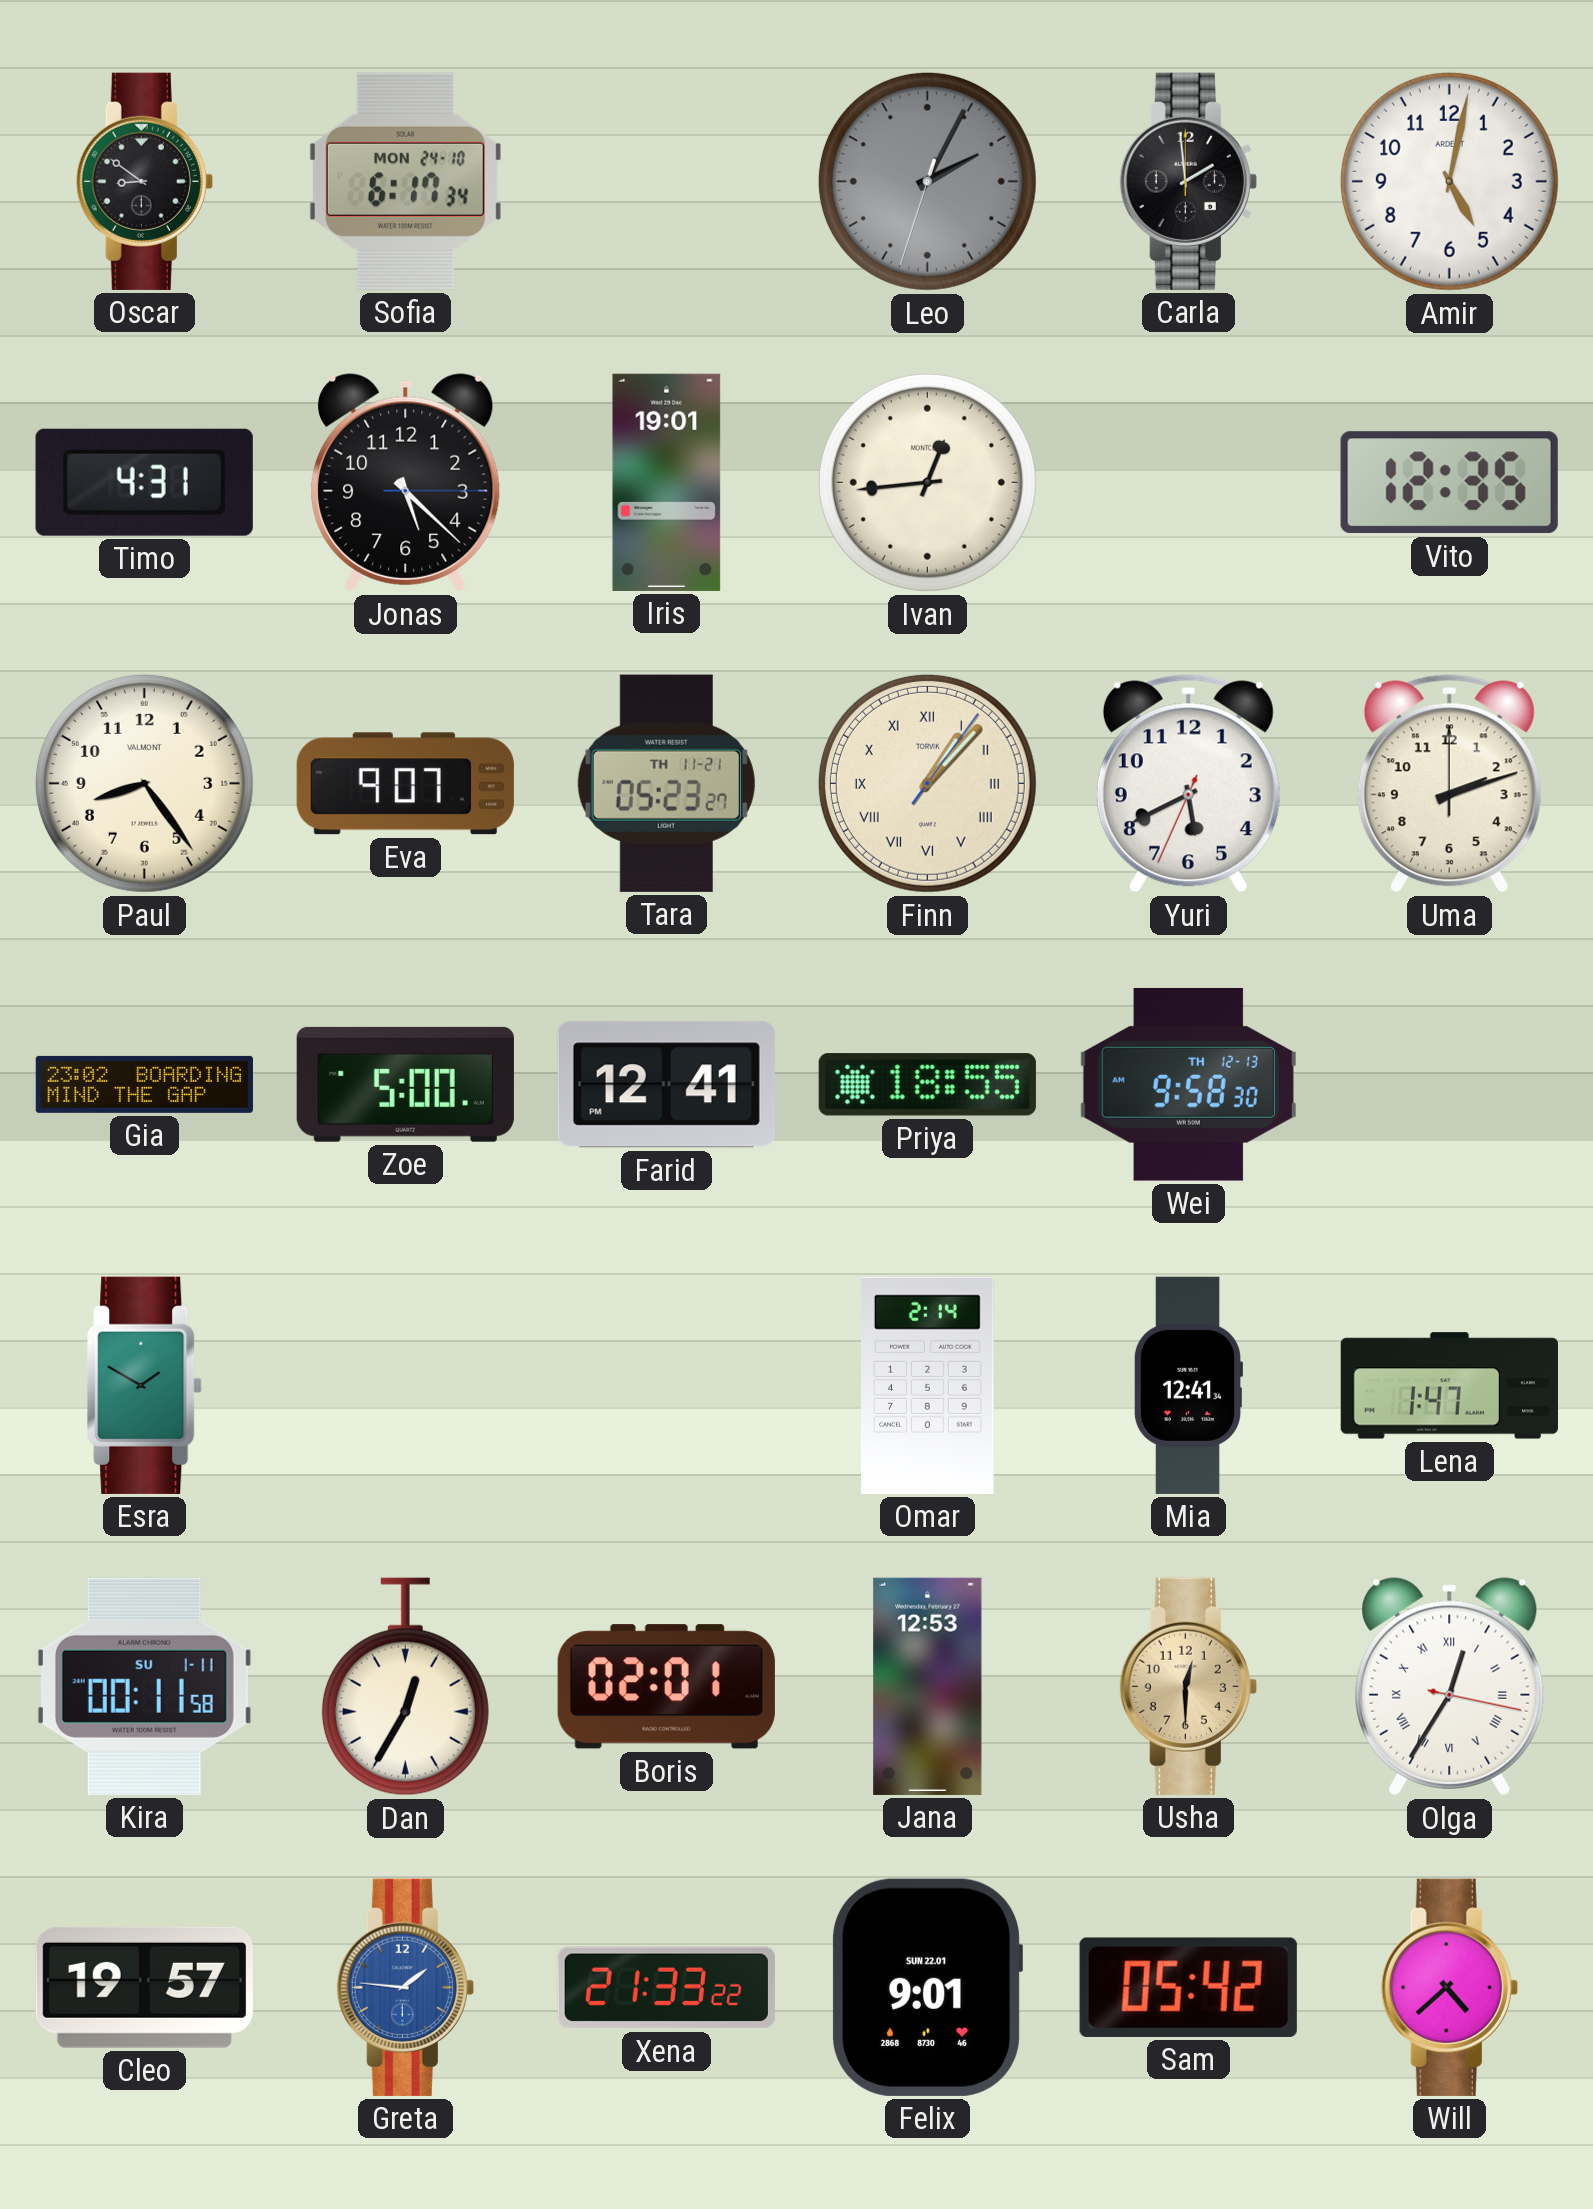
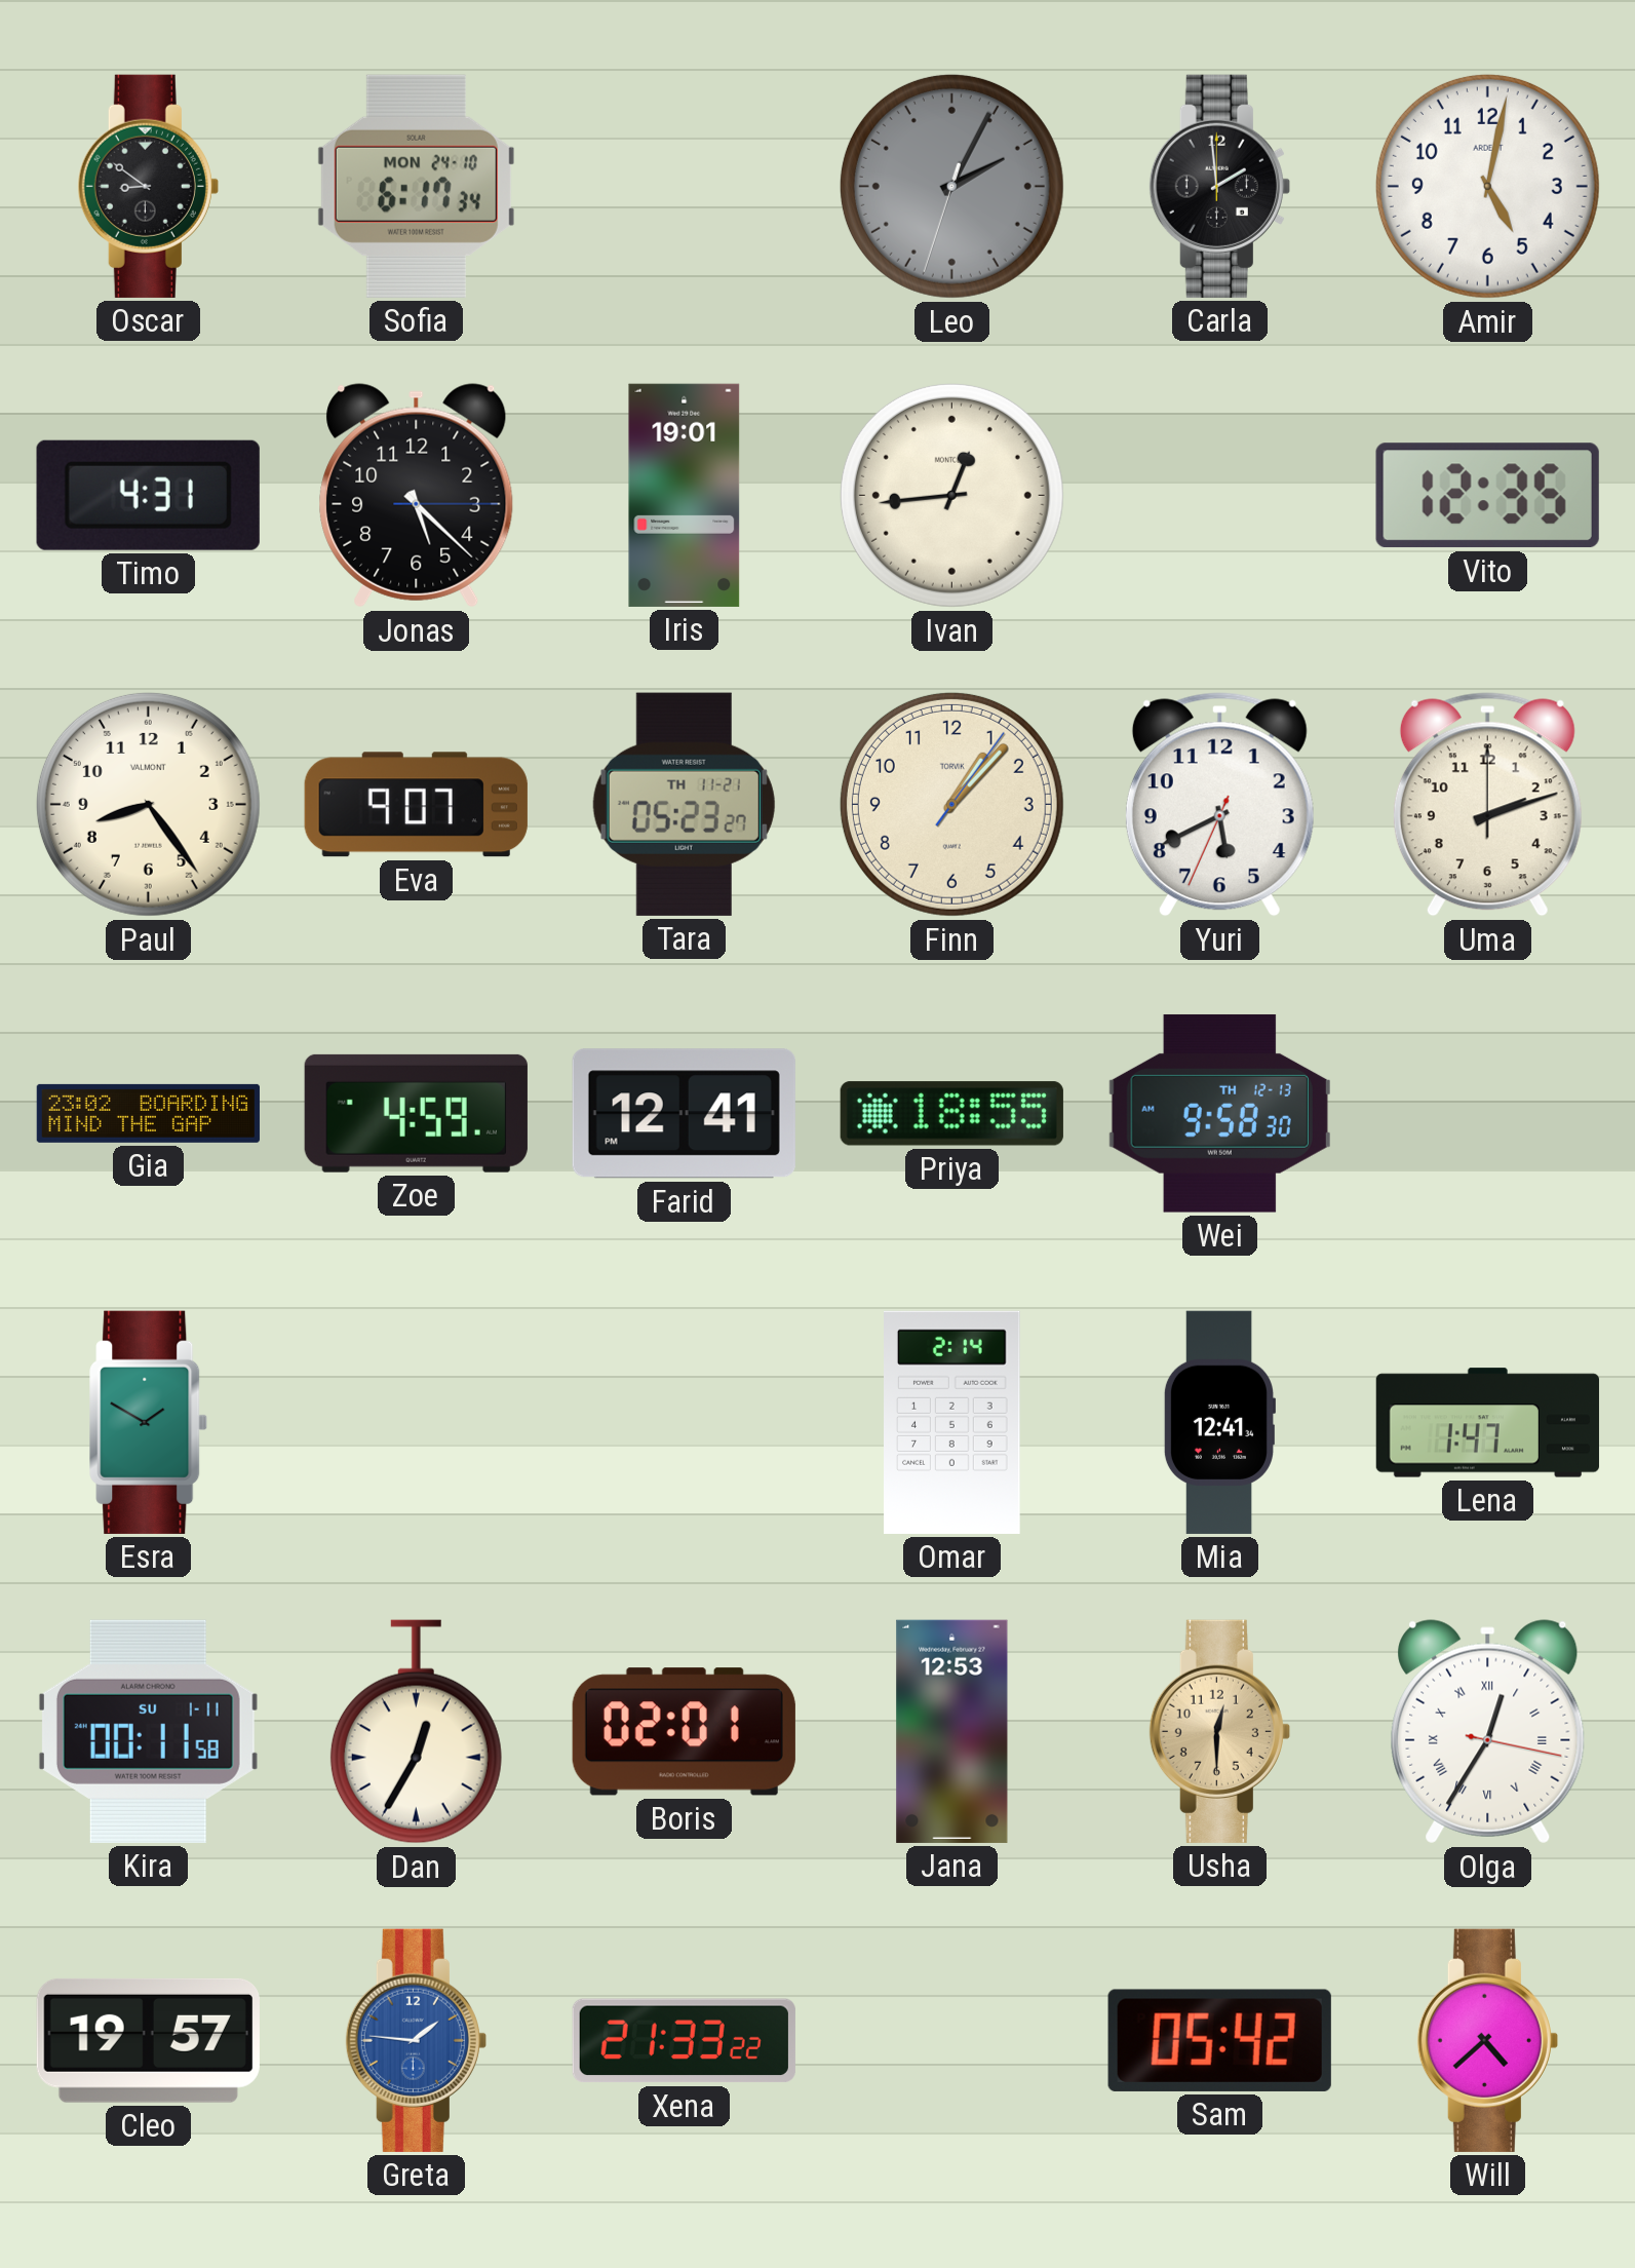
Finn numerals: Roman -> Arabic
Zoe: 5:00 -> 4:59
Felix: 9:01 -> none
